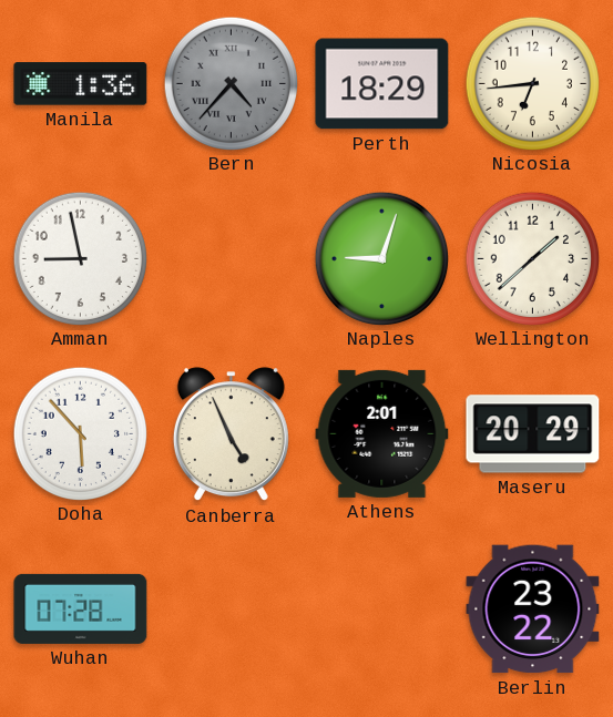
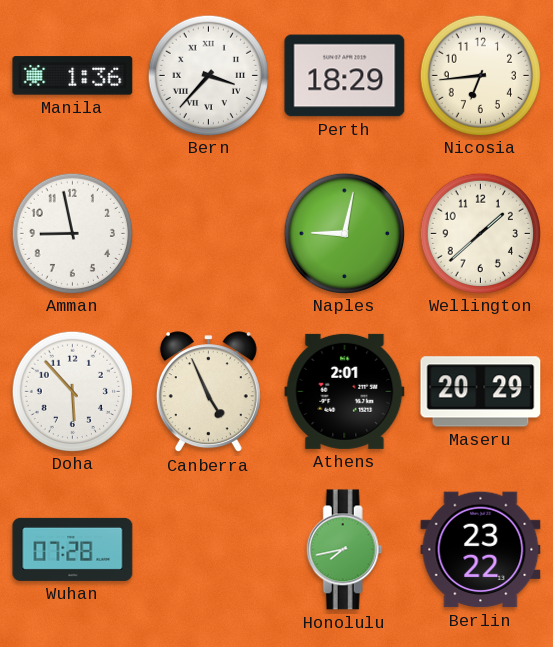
Bern: 4:37 -> 3:37
Bern dial: grey -> white
Naples: 9:03 -> 9:02
Honolulu: none -> 7:43
